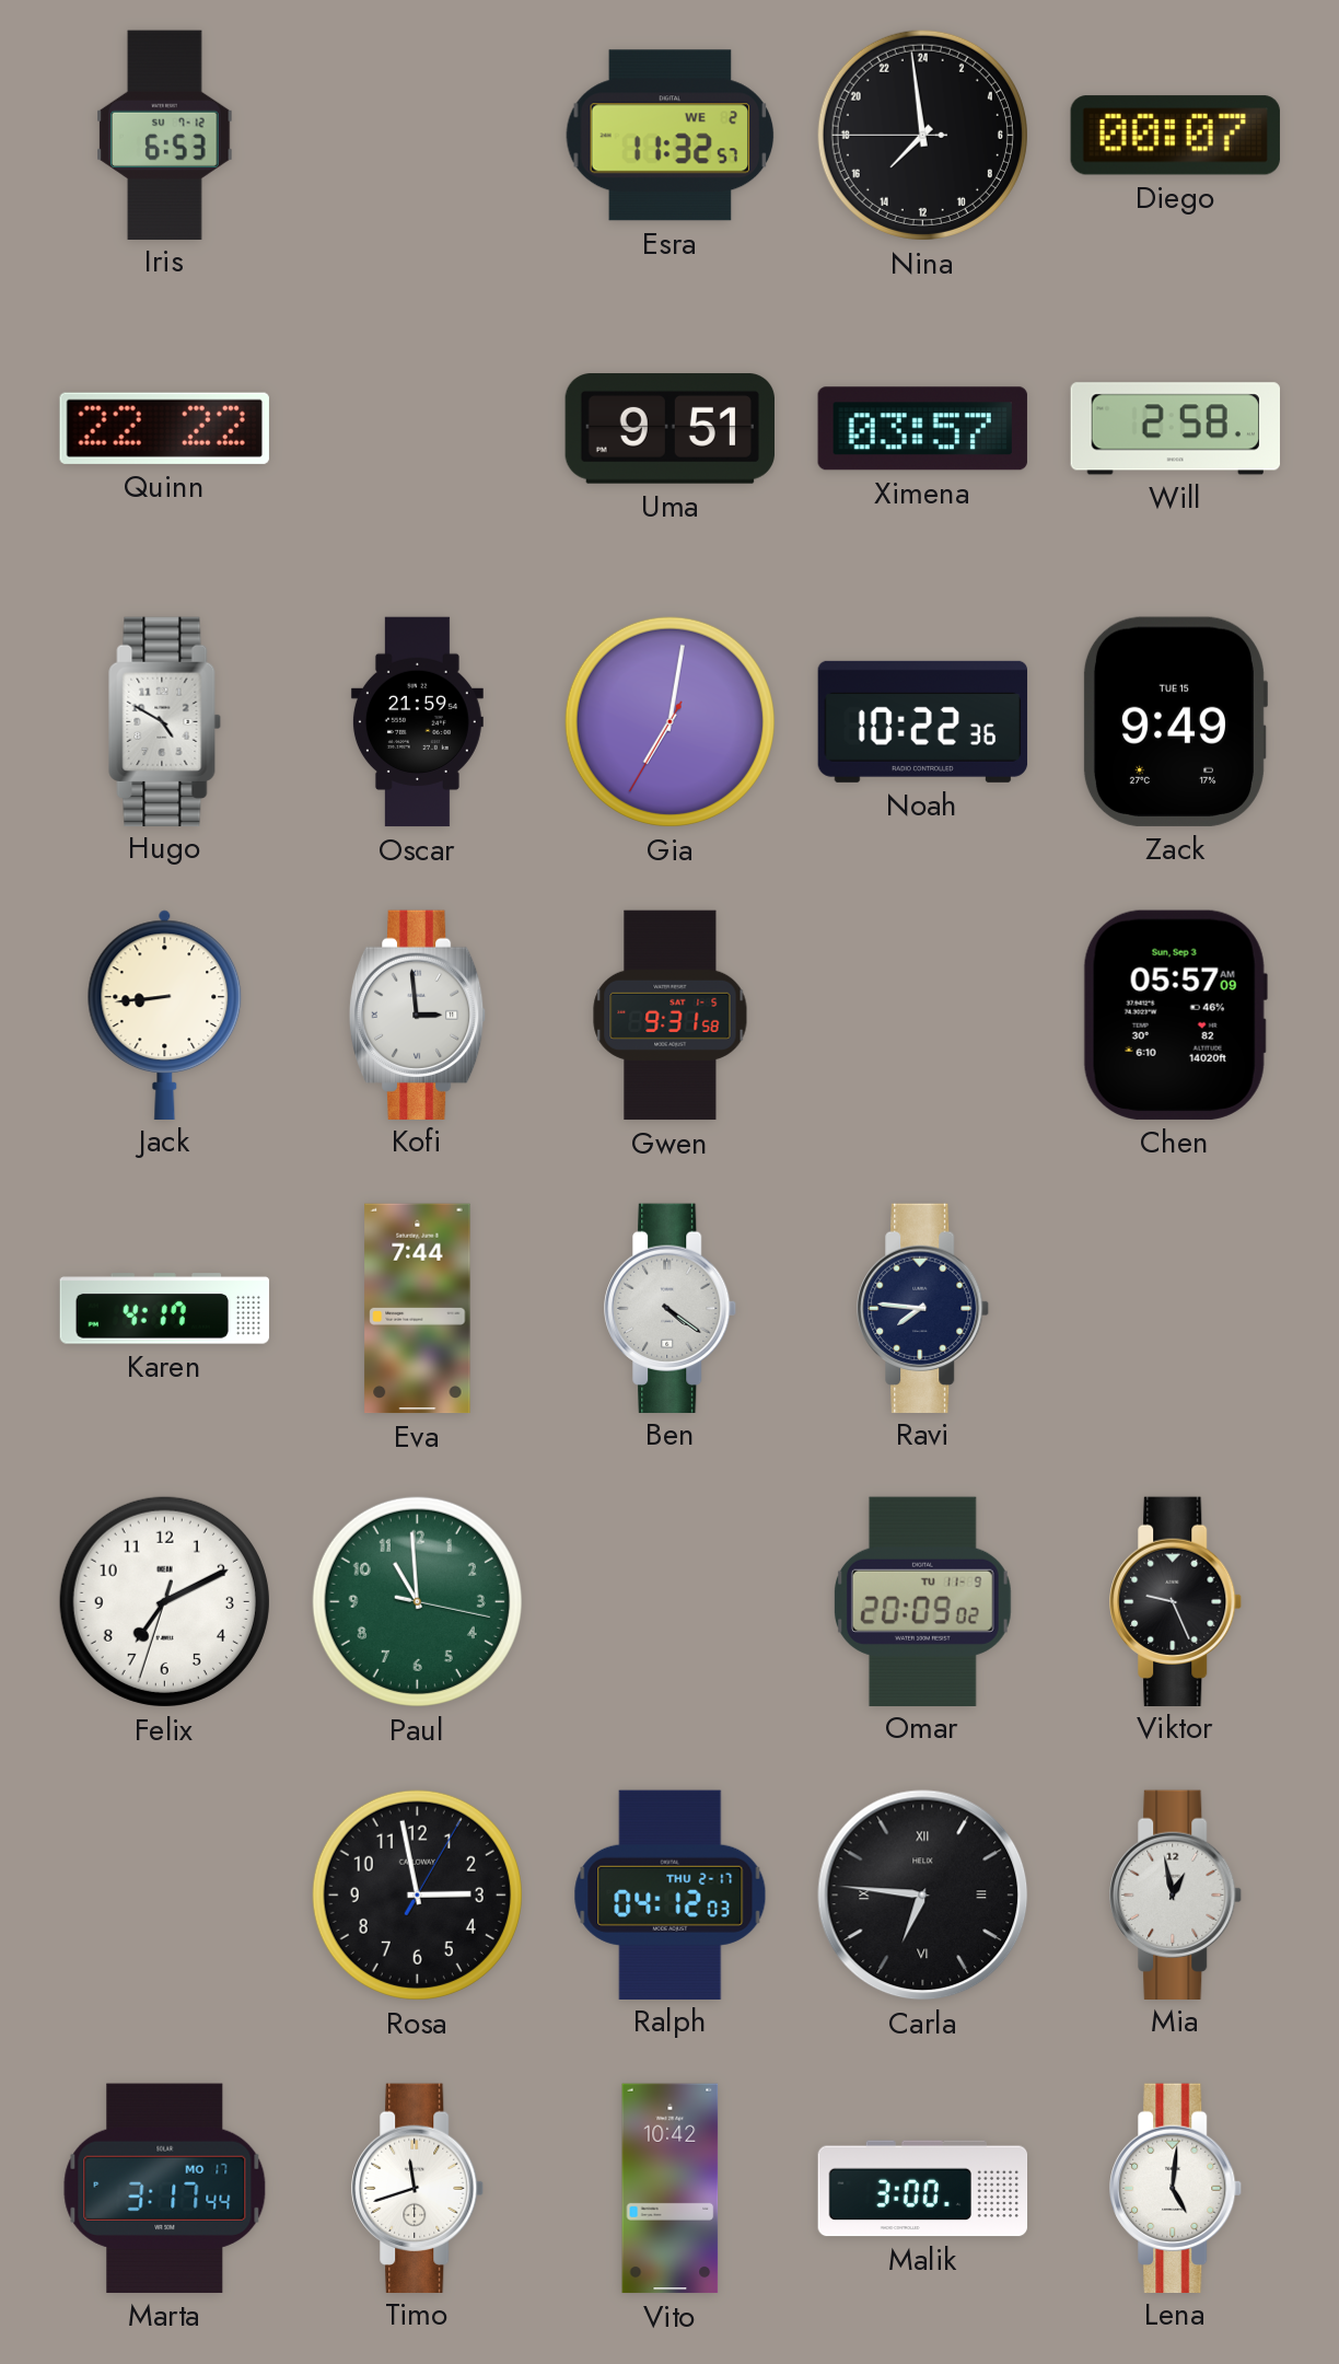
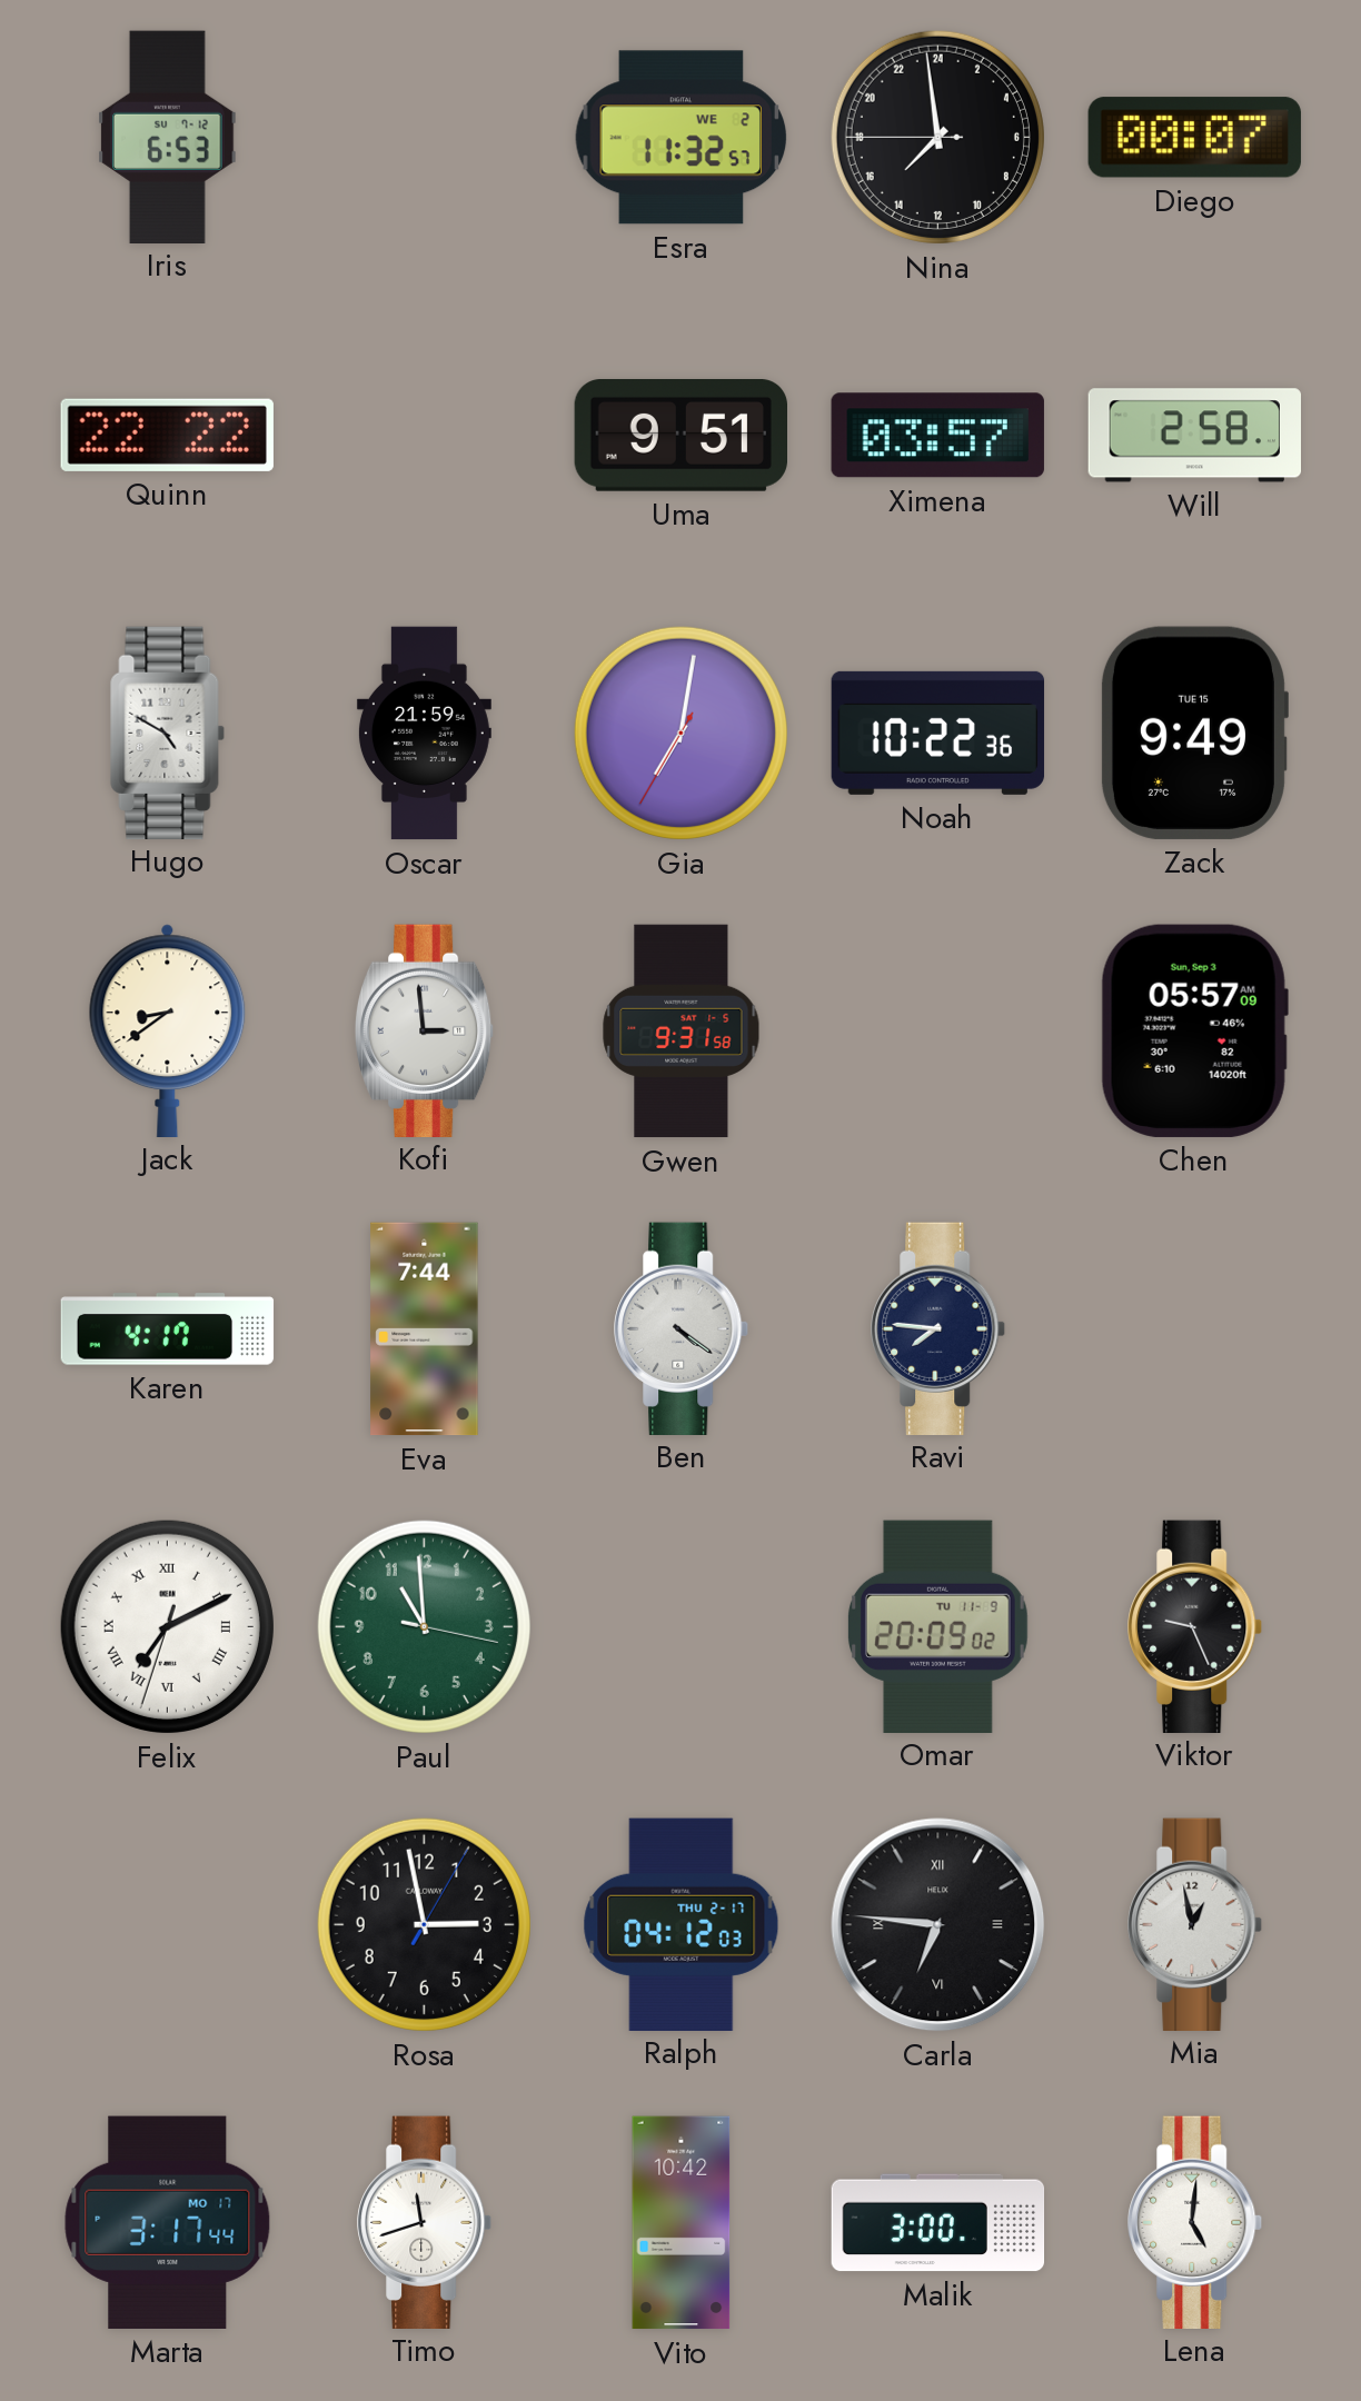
Jack: 8:44 -> 8:39
Felix numerals: Arabic -> Roman
